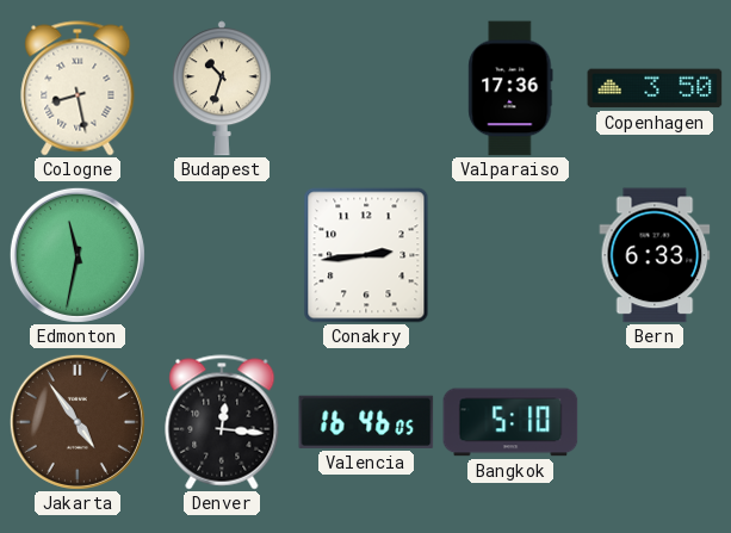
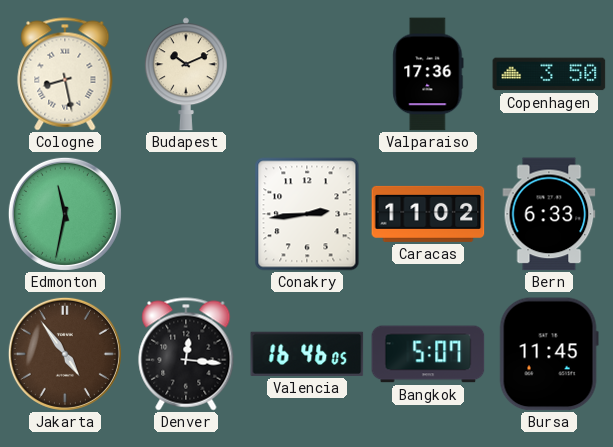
Budapest: 10:33 -> 10:11
Caracas: none -> 11:02
Bangkok: 5:10 -> 5:07
Bursa: none -> 11:45
